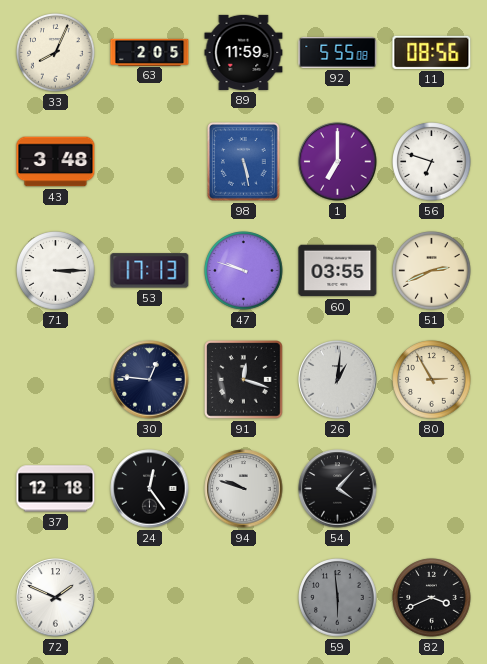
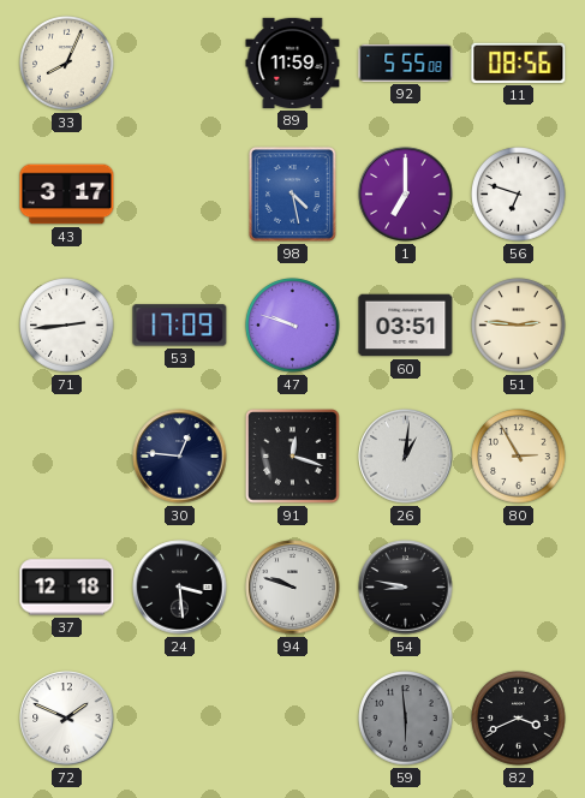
63: 2:05 -> none
43: 3:48 -> 3:17
98: 5:28 -> 4:28
71: 3:15 -> 2:44
53: 17:13 -> 17:09
60: 03:55 -> 03:51
51: 2:41 -> 2:46
24: 12:24 -> 3:29
54: 4:07 -> 8:47
